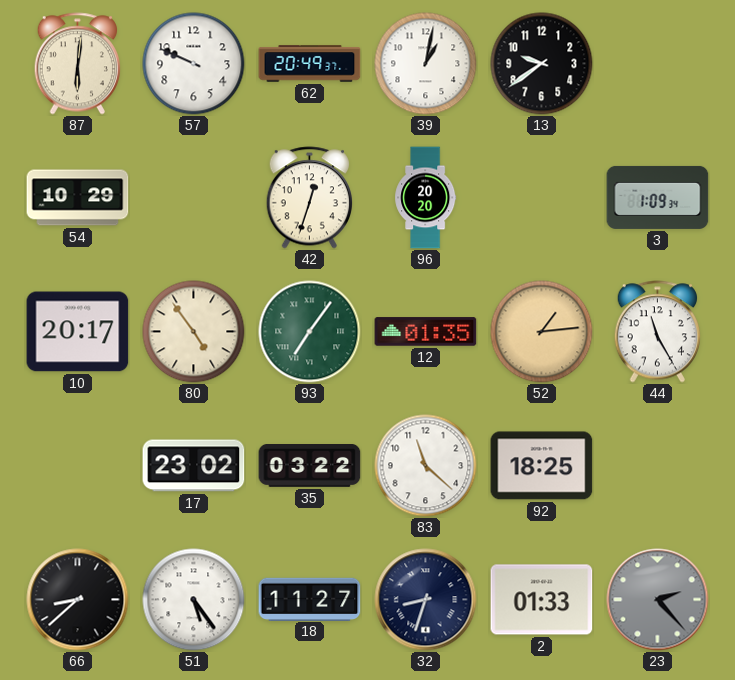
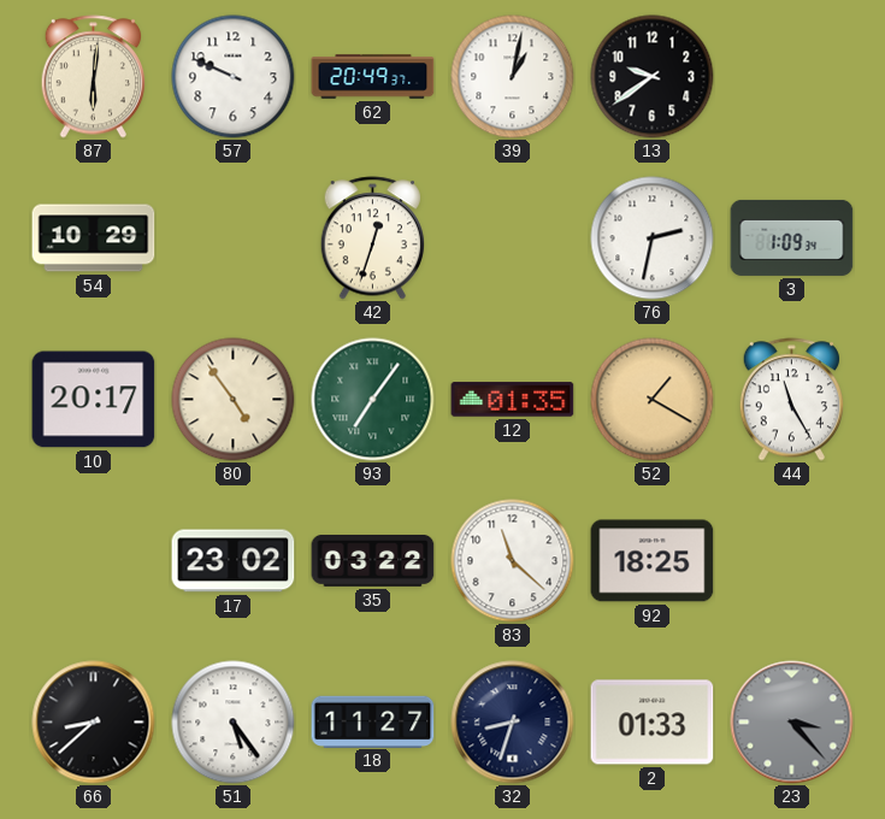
96: 20:20 -> none
76: none -> 2:32
52: 1:14 -> 1:20
23: 2:23 -> 3:23
